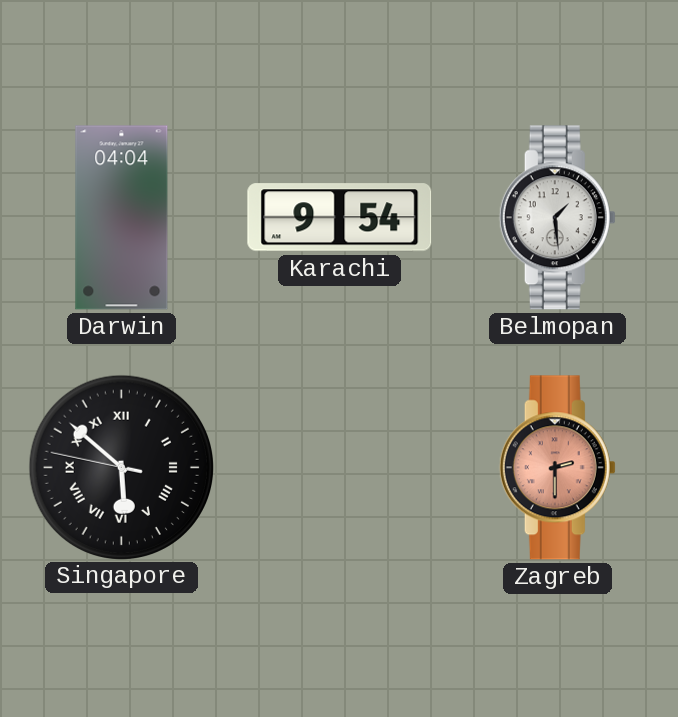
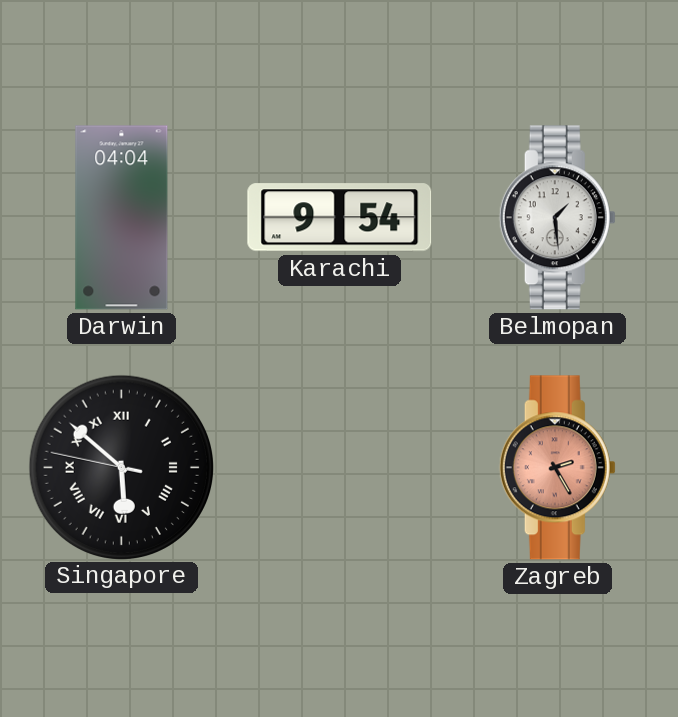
Zagreb: 2:30 -> 2:25
